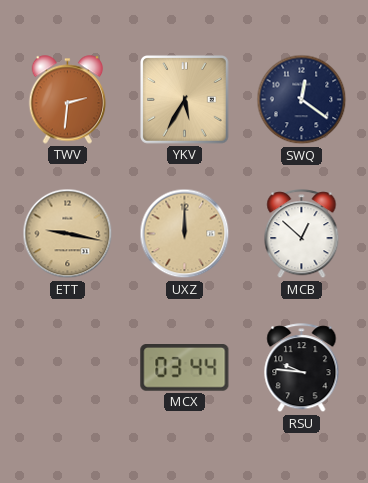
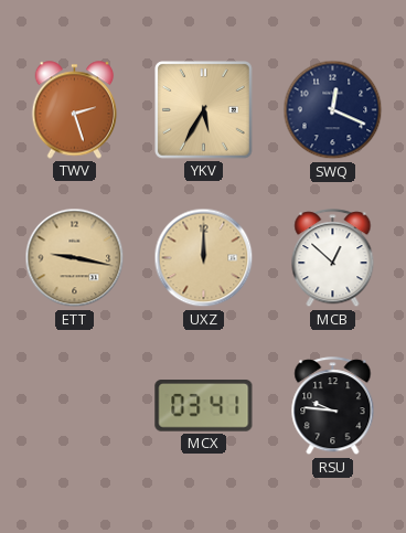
TWV: 2:31 -> 2:27
SWQ: 12:21 -> 12:19
MCX: 03:44 -> 03:41
